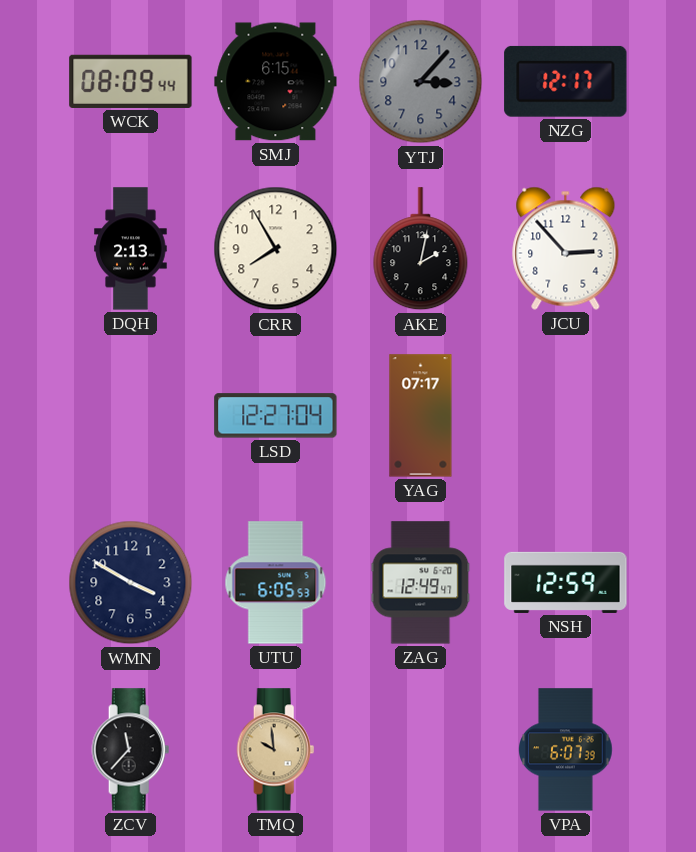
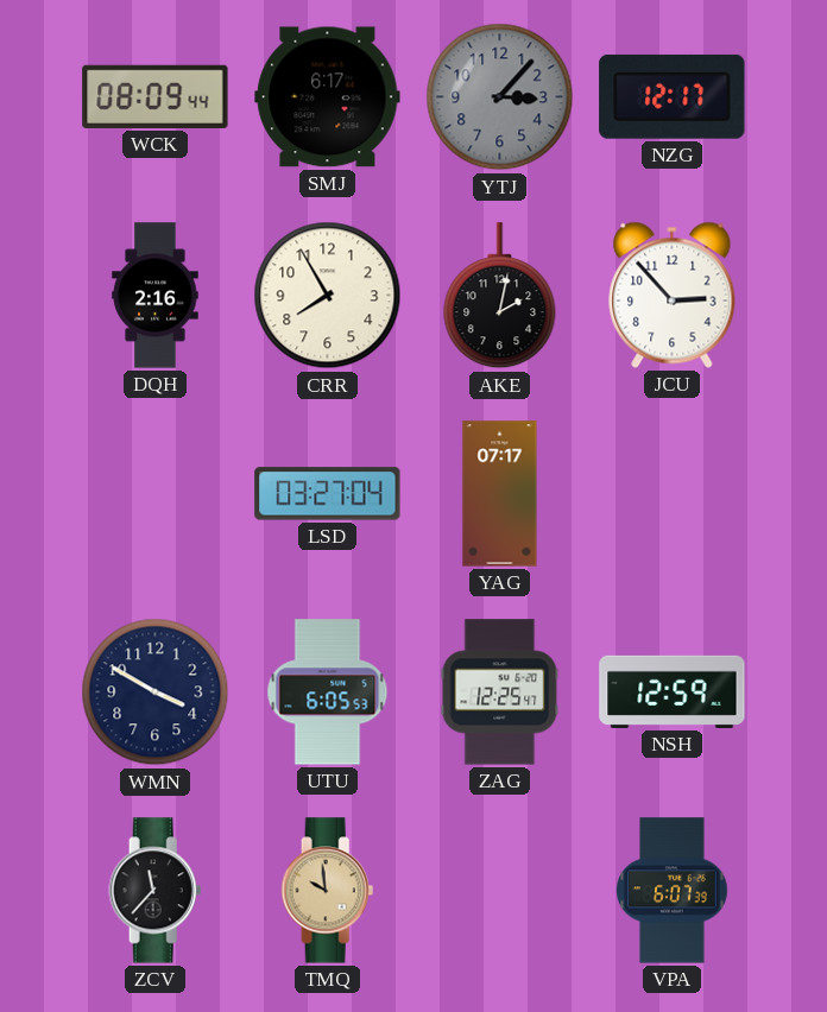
SMJ: 6:15 -> 6:17
DQH: 2:13 -> 2:16
LSD: 12:27 -> 03:27
ZAG: 12:49 -> 12:25
